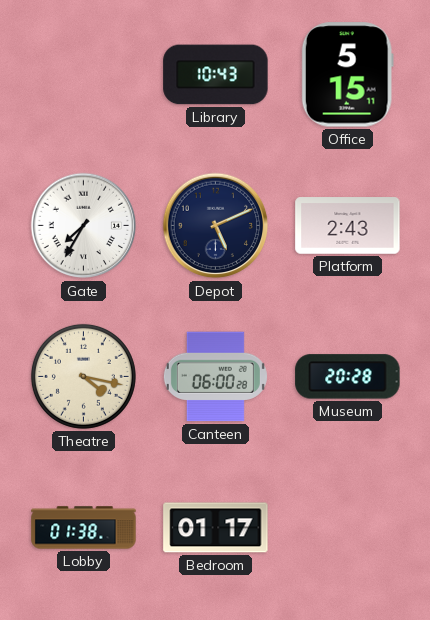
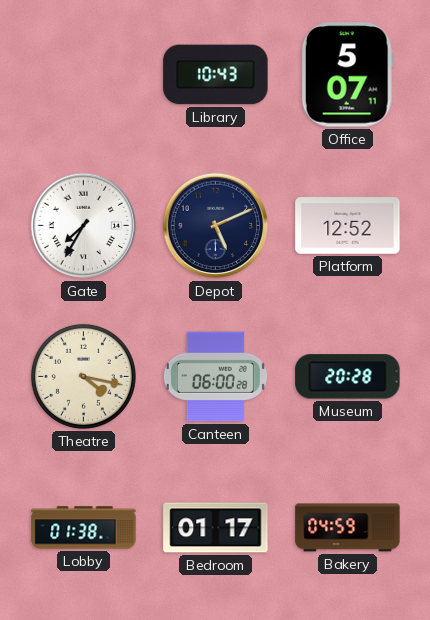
Office: 5:15 -> 5:07
Platform: 2:43 -> 12:52
Bakery: none -> 04:59
